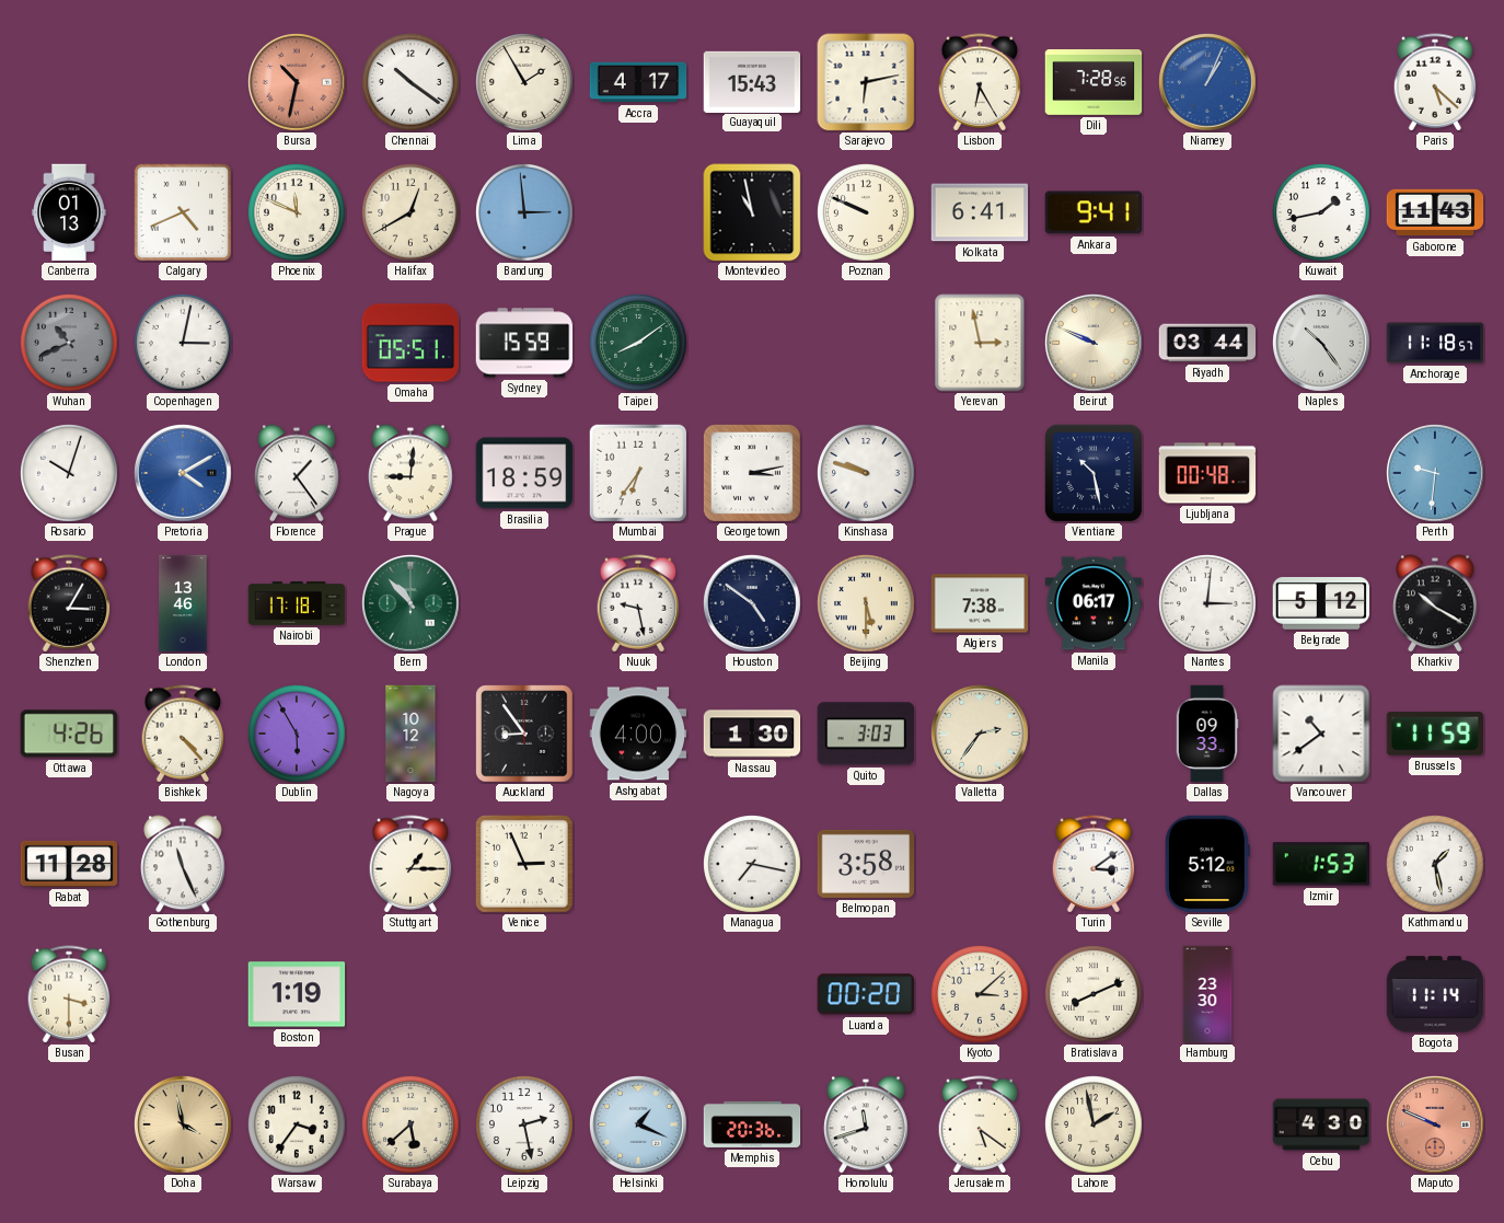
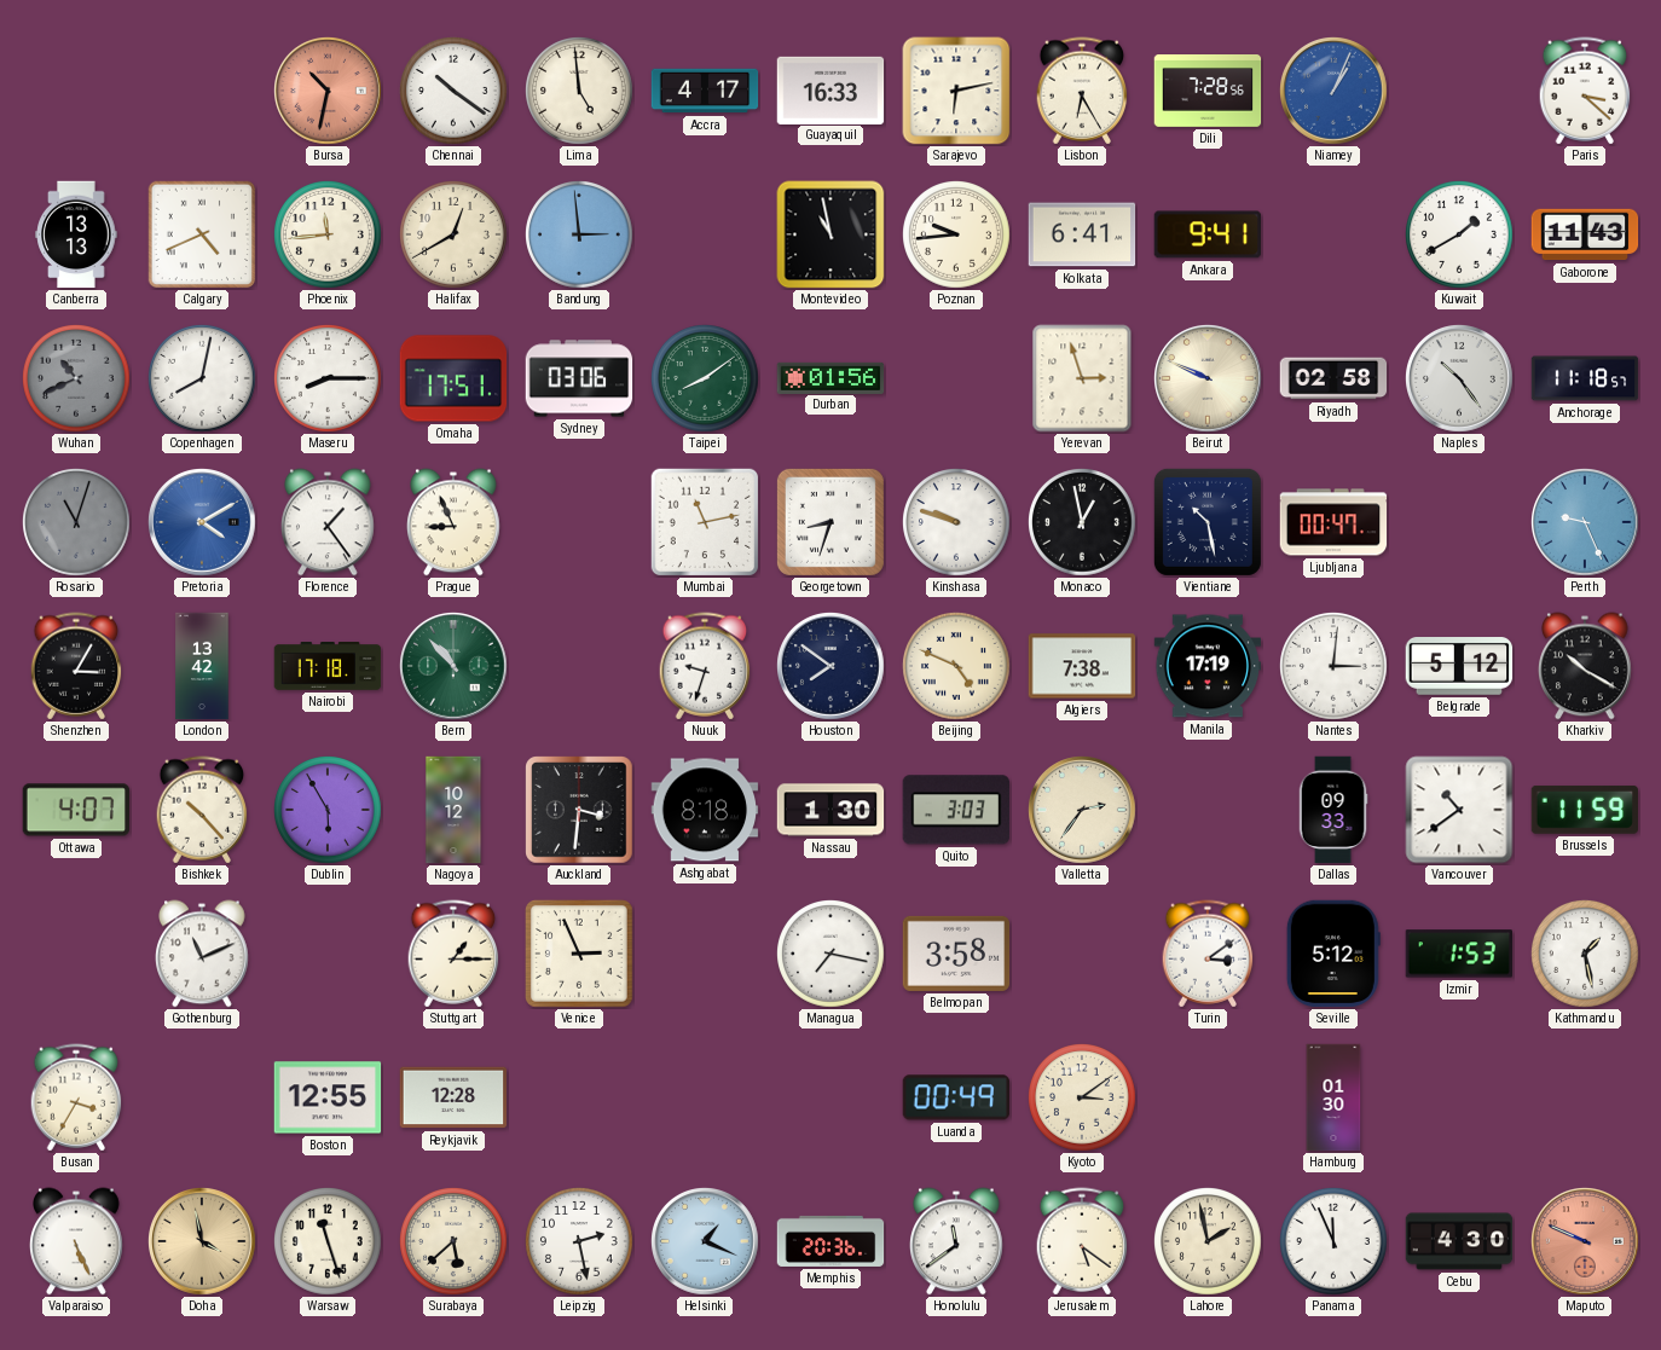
Lima: 1:55 -> 4:59
Guayaquil: 15:43 -> 16:33
Paris: 5:22 -> 3:22
Canberra: 01:13 -> 13:13
Phoenix: 11:49 -> 11:44
Poznan: 9:49 -> 9:44
Kuwait: 1:43 -> 1:40
Copenhagen: 3:02 -> 8:02
Maseru: none -> 8:15
Omaha: 05:51 -> 17:51
Sydney: 15:59 -> 03:06
Durban: none -> 01:56
Yerevan: 2:58 -> 2:57
Riyadh: 03:44 -> 02:58
Rosario: 10:03 -> 11:03
Rosario dial: white -> grey
Prague: 9:01 -> 8:56
Brasilia: 18:59 -> none
Mumbai: 6:36 -> 11:13
Georgetown: 3:13 -> 8:33
Monaco: none -> 12:58
Ljubljana: 00:48 -> 00:47
Perth: 9:31 -> 9:26
London: 13:46 -> 13:42
Nuuk: 9:28 -> 9:33
Houston: 4:51 -> 7:51
Beijing: 5:30 -> 4:49
Manila: 06:17 -> 17:19
Ottawa: 4:26 -> 4:07
Bishkek: 4:23 -> 10:23
Auckland: 8:54 -> 3:31
Ashgabat: 4:00 -> 8:18
Rabat: 11:28 -> none
Gothenburg: 11:26 -> 11:11
Busan: 3:30 -> 3:35
Boston: 1:19 -> 12:55
Reykjavik: none -> 12:28
Luanda: 00:20 -> 00:49
Kyoto: 3:08 -> 3:09
Bratislava: 8:11 -> none
Hamburg: 23:30 -> 01:30
Bogota: 11:14 -> none
Valparaiso: none -> 5:26
Warsaw: 3:36 -> 11:27
Honolulu: 11:42 -> 11:39
Panama: none -> 11:56
